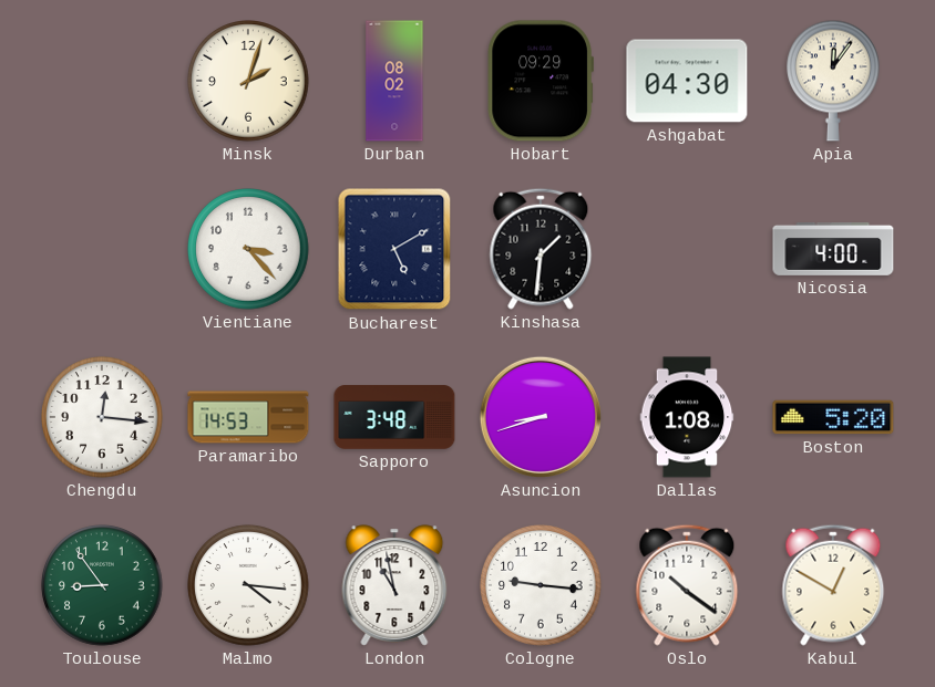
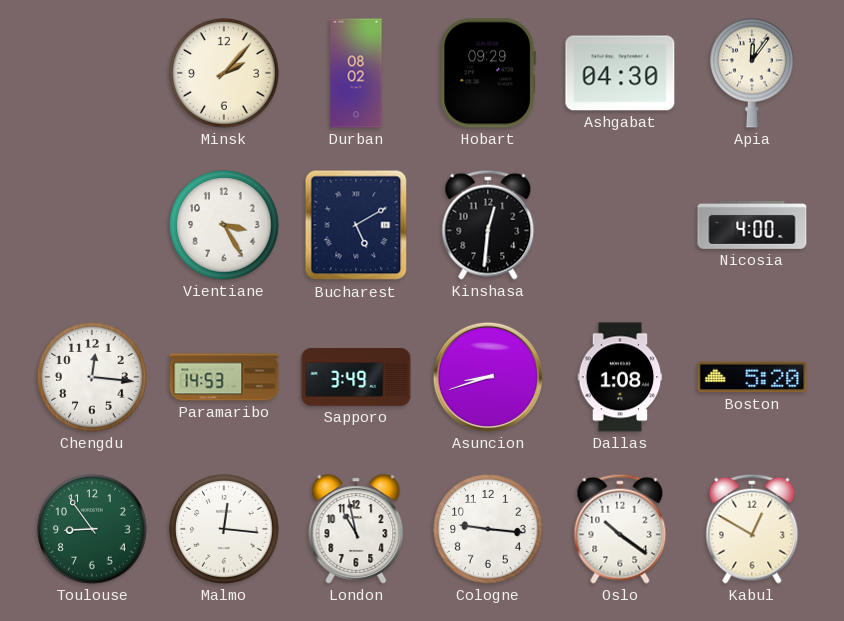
Minsk: 2:03 -> 2:07
Vientiane: 3:23 -> 3:25
Kinshasa: 1:31 -> 12:31
Sapporo: 3:48 -> 3:49
Malmo: 4:16 -> 12:16
